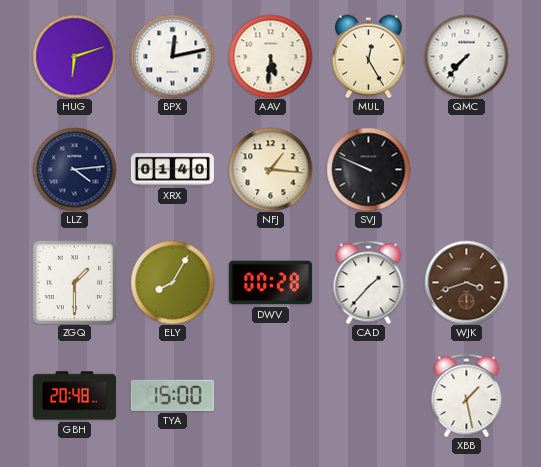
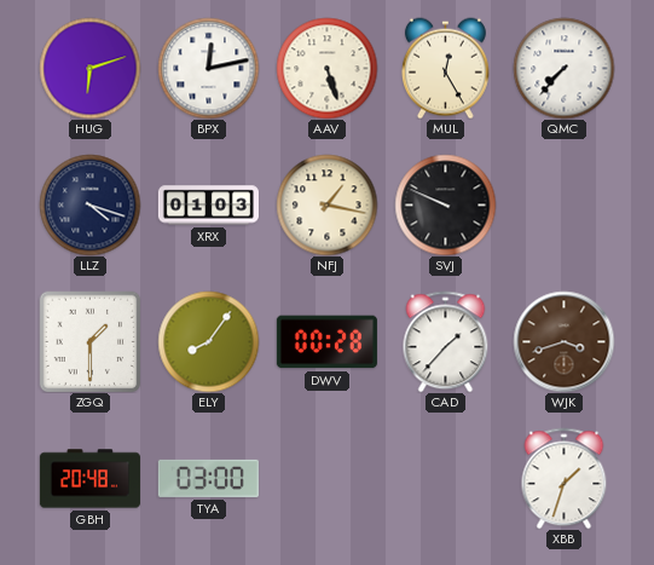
AAV: 5:31 -> 5:27
LLZ: 4:14 -> 4:18
XRX: 01:40 -> 01:03
NFJ: 1:16 -> 1:17
ELY: 8:05 -> 8:06
TYA: 15:00 -> 03:00
XBB: 1:28 -> 1:33
